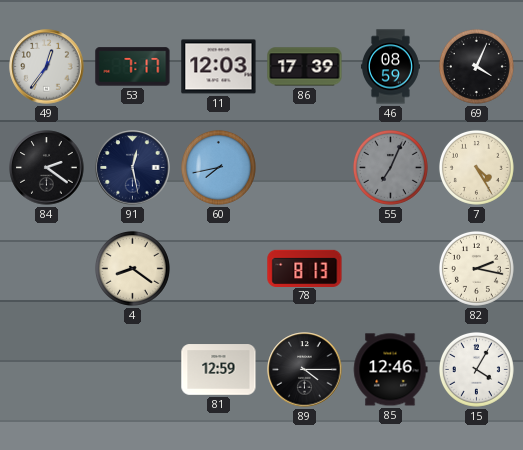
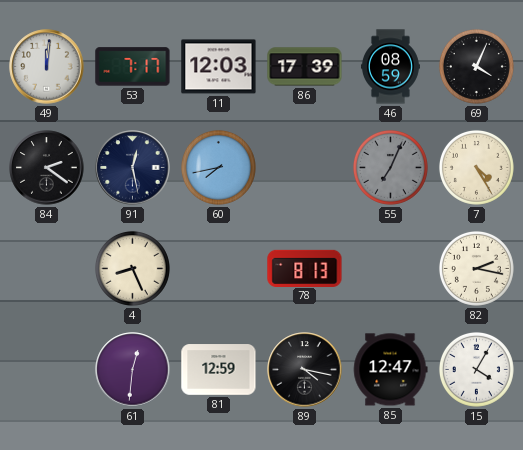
49: 12:36 -> 12:01
4: 8:21 -> 8:26
61: none -> 12:31
89: 4:15 -> 4:17
85: 12:46 -> 12:47
